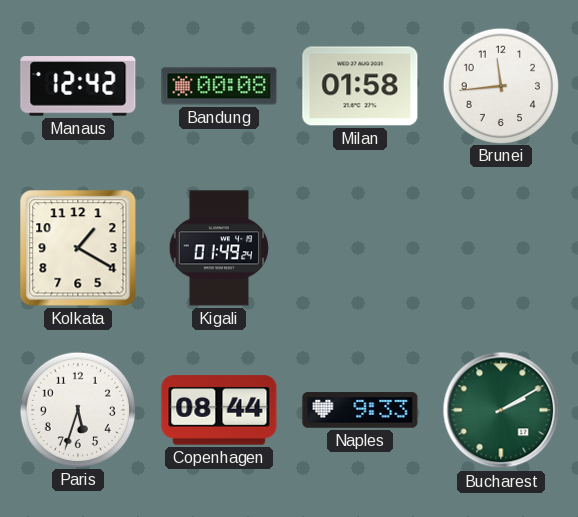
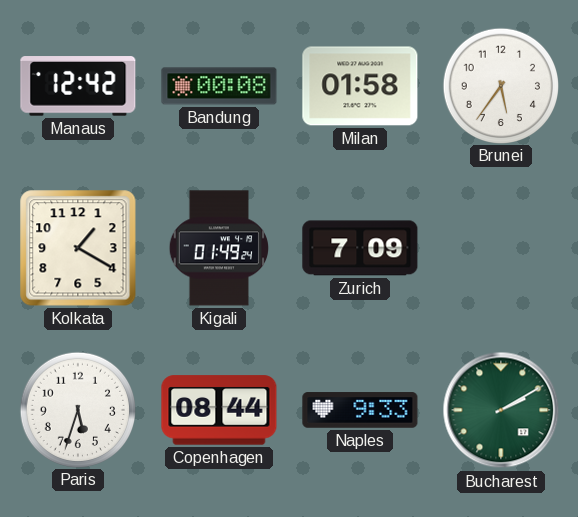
Brunei: 11:44 -> 5:36
Zurich: none -> 7:09
